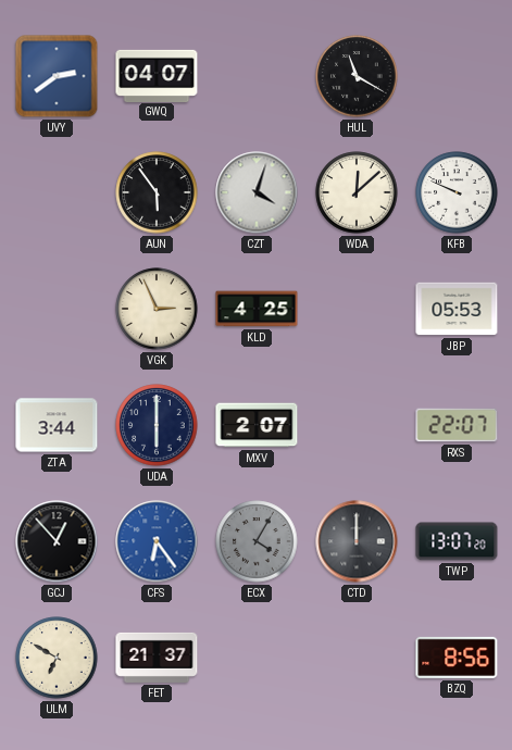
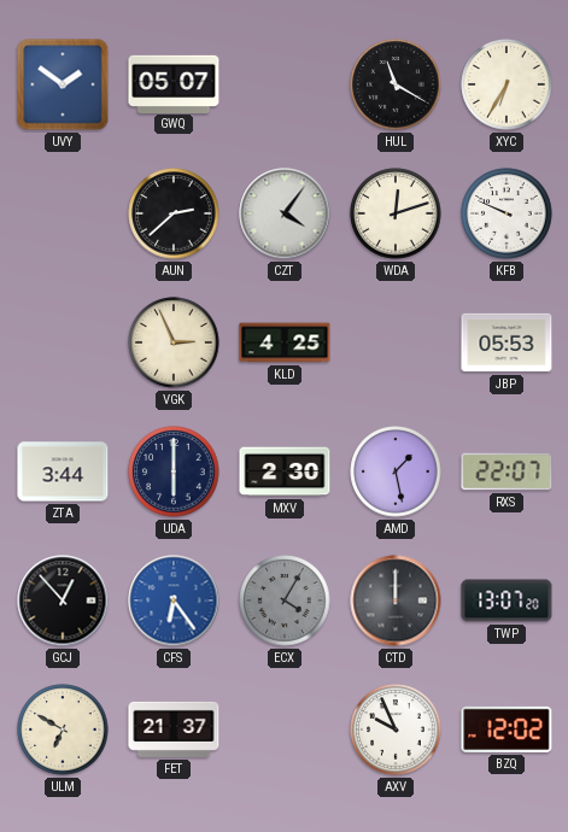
UVY: 2:39 -> 1:51
GWQ: 04:07 -> 05:07
XYC: none -> 6:35
AUN: 5:54 -> 2:38
CZT: 4:03 -> 4:06
WDA: 12:08 -> 12:12
MXV: 2:07 -> 2:30
AMD: none -> 1:28
AXV: none -> 9:56
BZQ: 8:56 -> 12:02
